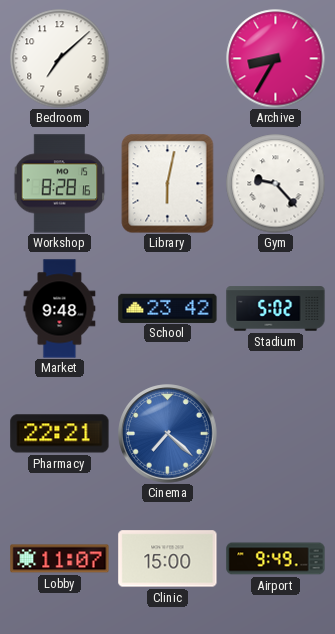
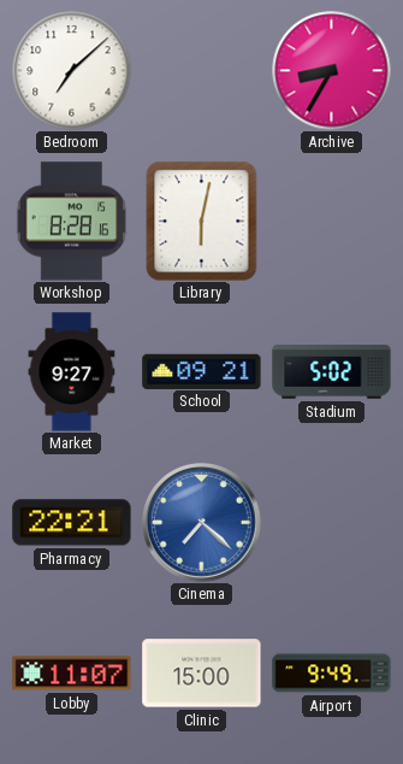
Gym: 9:23 -> none
Market: 9:48 -> 9:27
School: 23:42 -> 09:21
